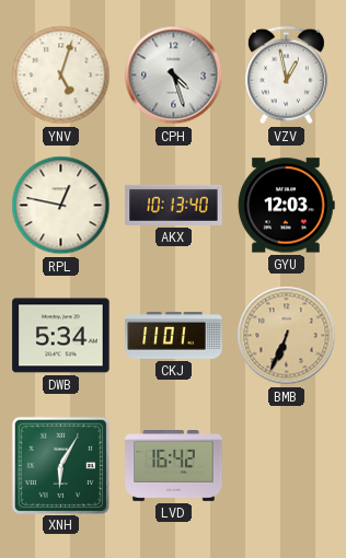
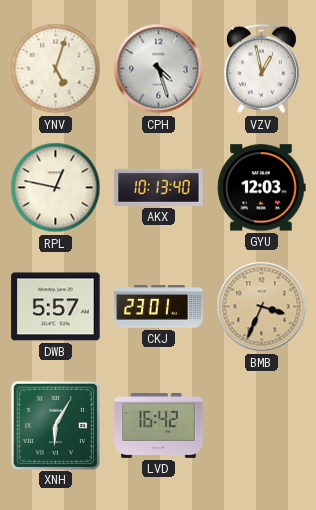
DWB: 5:34 -> 5:57
CKJ: 11:01 -> 23:01
BMB: 6:34 -> 3:34
